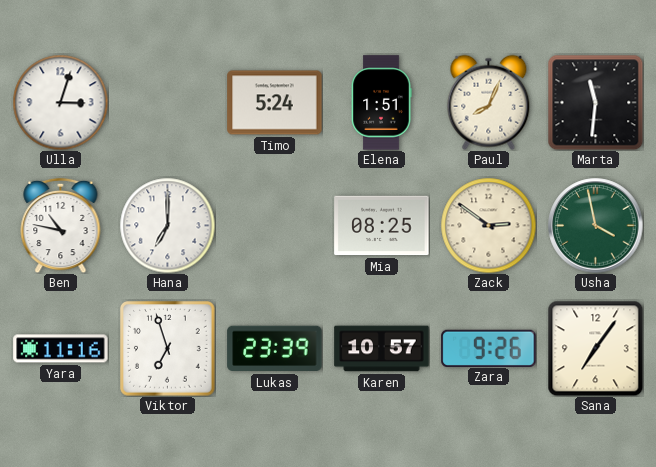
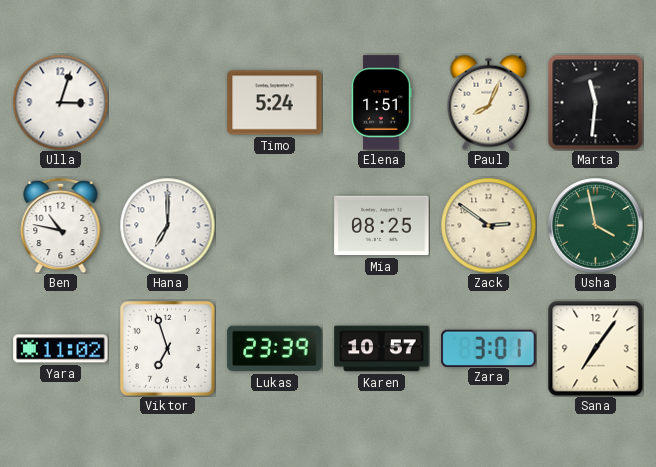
Yara: 11:16 -> 11:02
Zara: 9:26 -> 3:01
